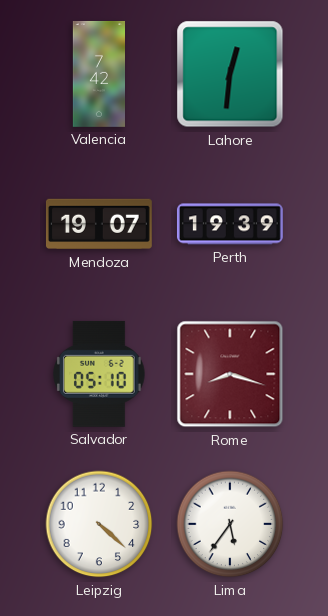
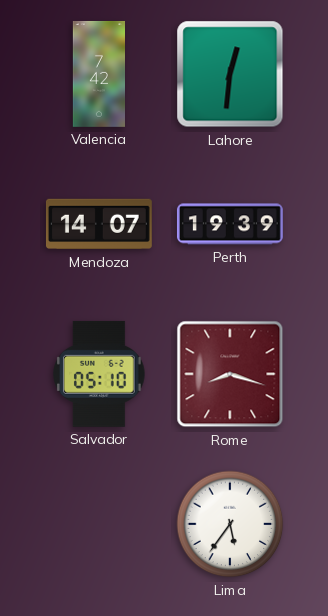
Mendoza: 19:07 -> 14:07
Leipzig: 4:22 -> none
